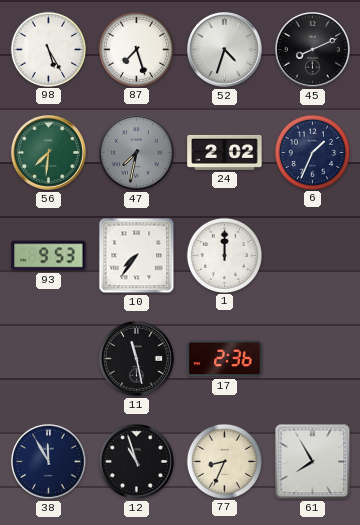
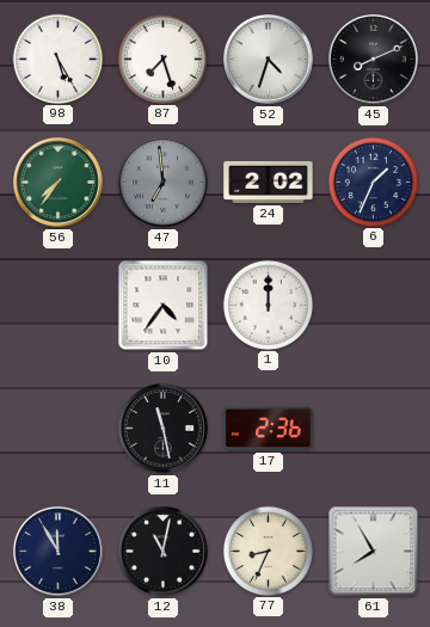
56: 7:31 -> 7:36
47: 7:32 -> 6:59
93: 9:53 -> none
10: 7:36 -> 4:36
12: 10:57 -> 11:02
